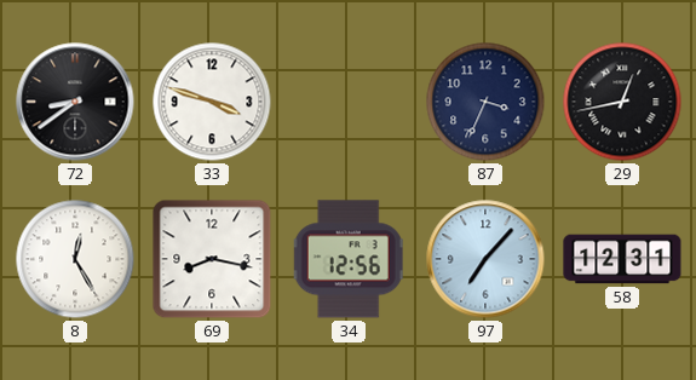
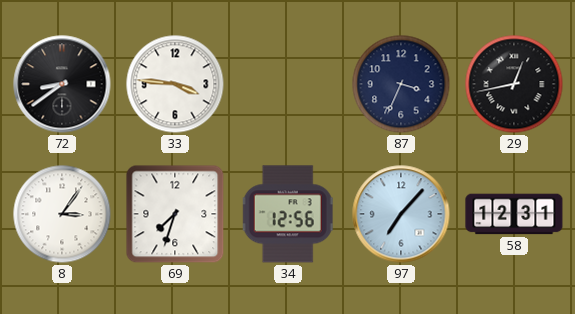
33: 3:48 -> 3:46
8: 12:25 -> 3:06
69: 8:17 -> 7:33
